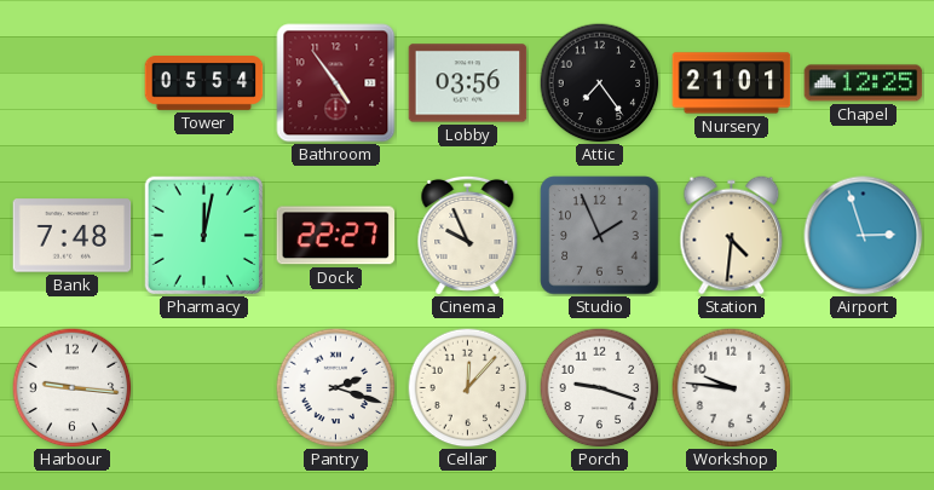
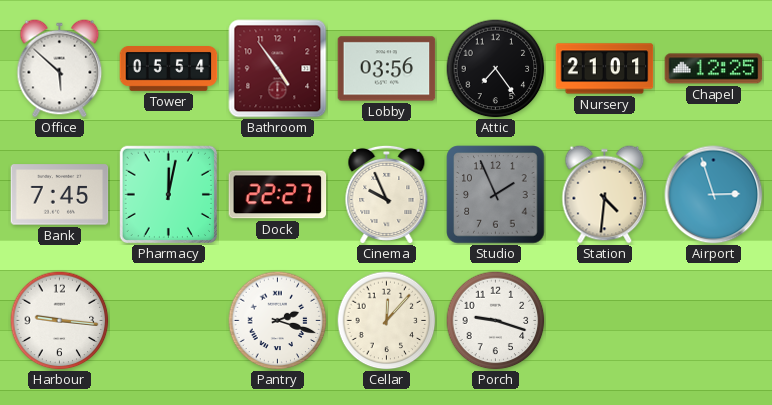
Office: none -> 5:52
Bank: 7:48 -> 7:45
Workshop: 9:46 -> none
